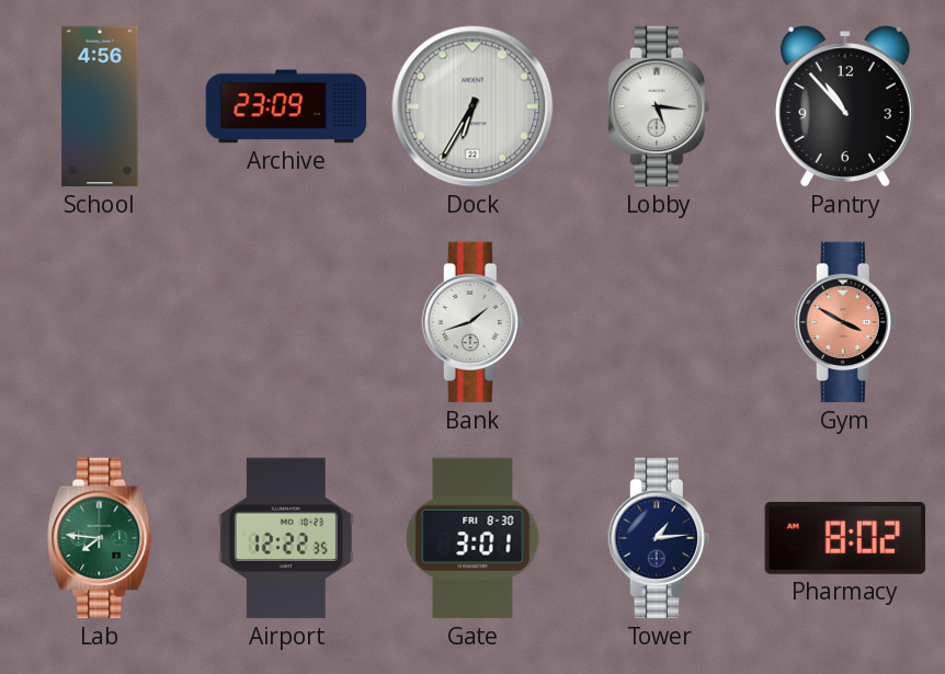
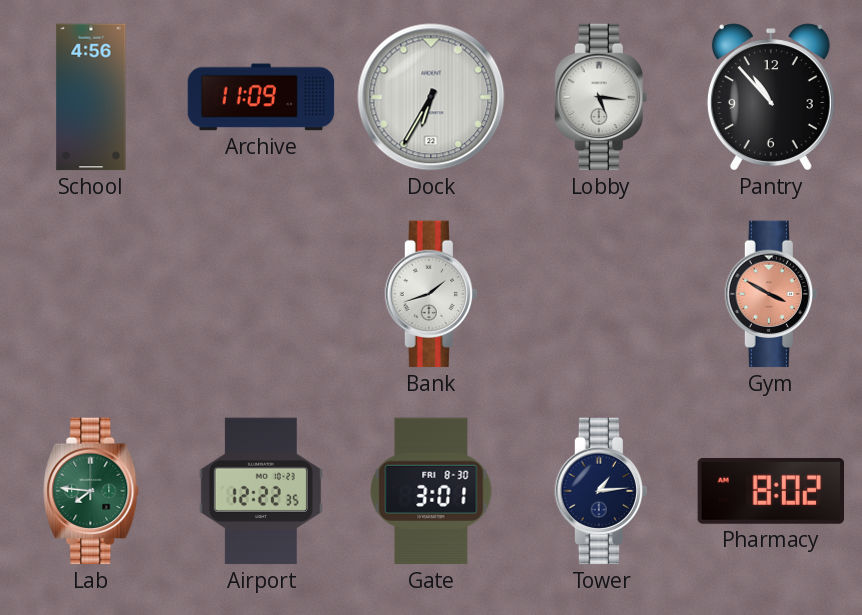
Archive: 23:09 -> 11:09
